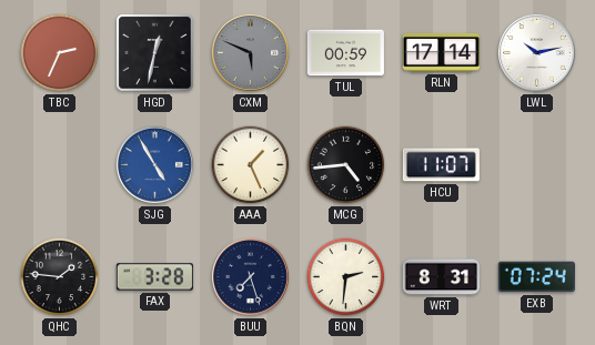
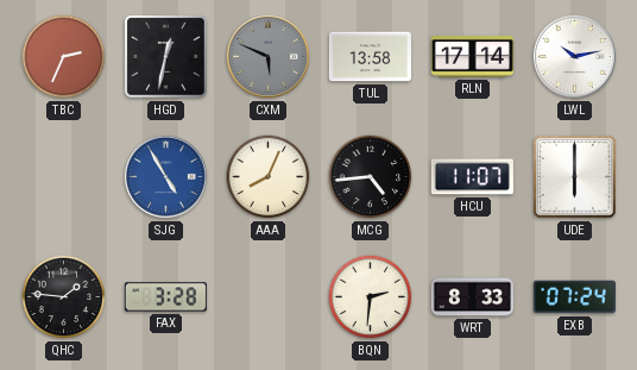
TUL: 00:59 -> 13:58
AAA: 1:26 -> 8:04
UDE: none -> 6:00
BUU: 7:27 -> none
WRT: 8:31 -> 8:33
